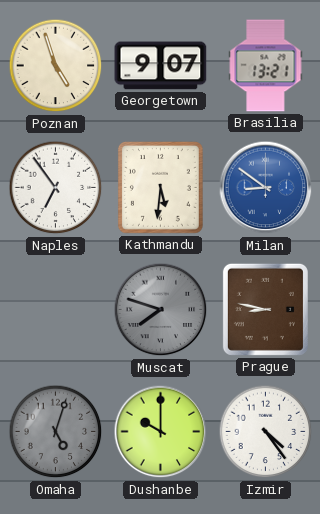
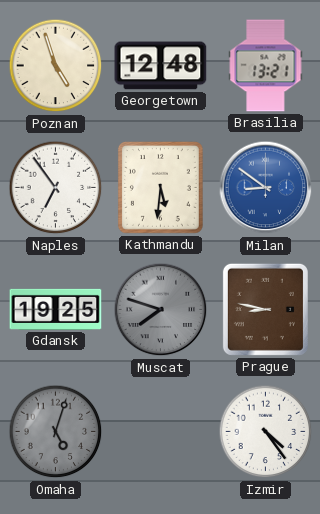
Georgetown: 9:07 -> 12:48
Gdansk: none -> 19:25
Dushanbe: 10:00 -> none
